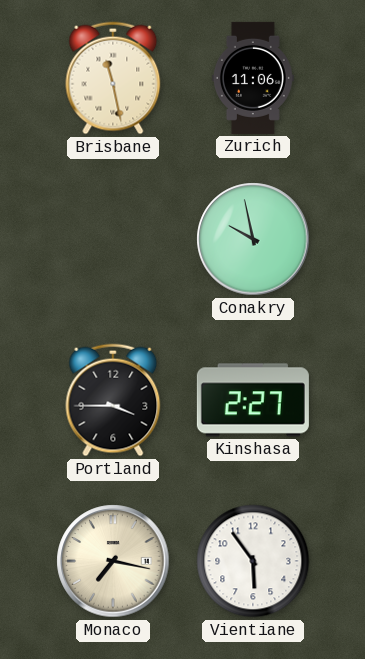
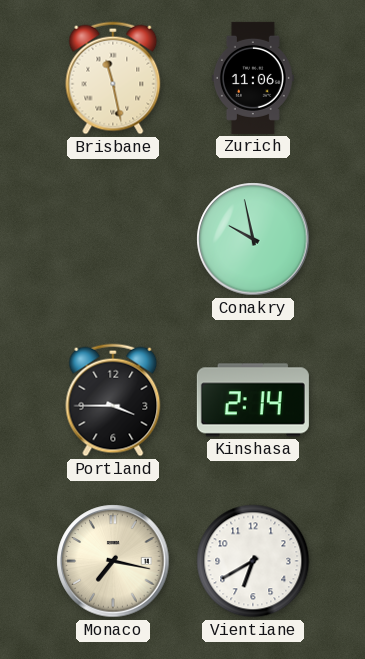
Kinshasa: 2:27 -> 2:14
Vientiane: 5:54 -> 6:40
